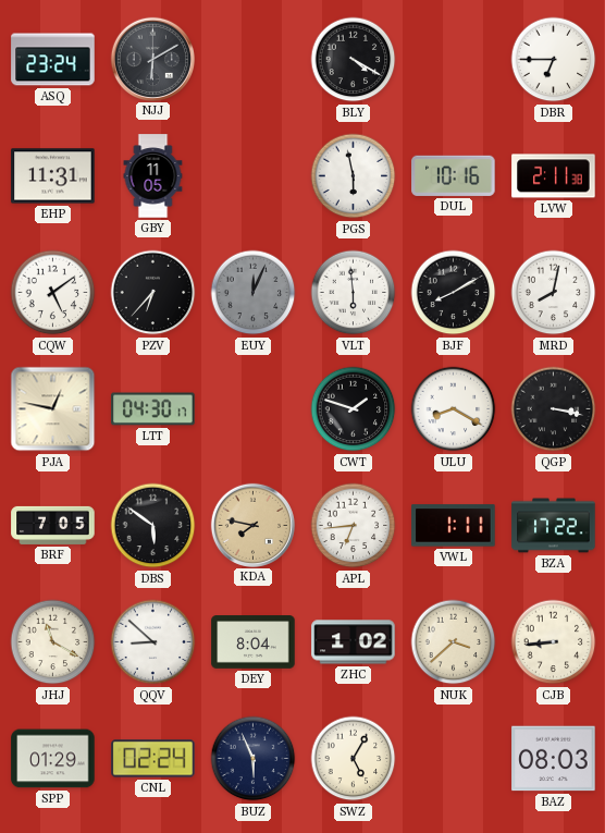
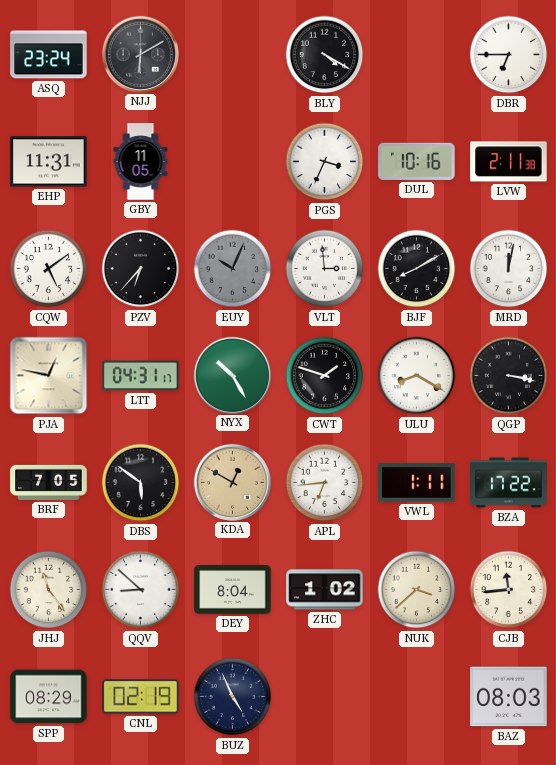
PGS: 5:58 -> 3:34
EUY: 12:04 -> 10:04
VLT: 5:59 -> 2:59
MRD: 8:02 -> 12:02
LTT: 04:30 -> 04:31
NYX: none -> 10:25
KDA: 7:47 -> 12:50
JHJ: 11:20 -> 11:24
CJB: 8:44 -> 11:44
SPP: 01:29 -> 08:29
CNL: 02:24 -> 02:19
BUZ: 5:56 -> 4:56
SWZ: 5:05 -> none
